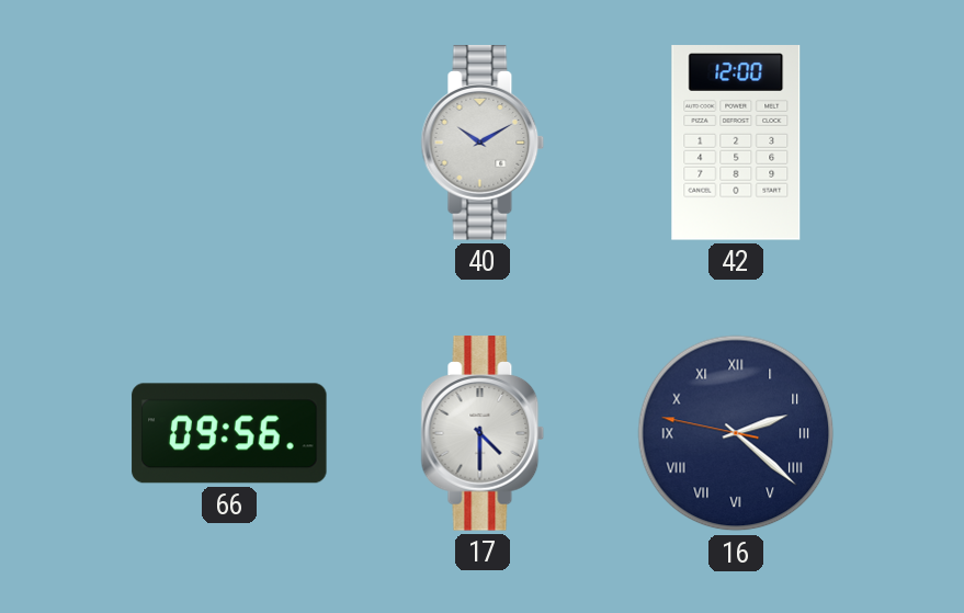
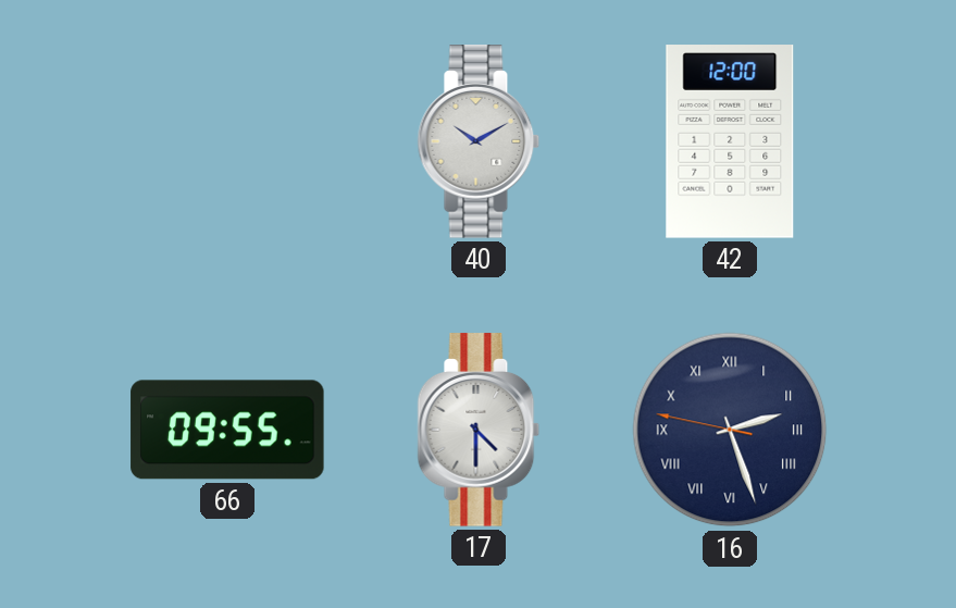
66: 09:56 -> 09:55
16: 2:21 -> 2:26
